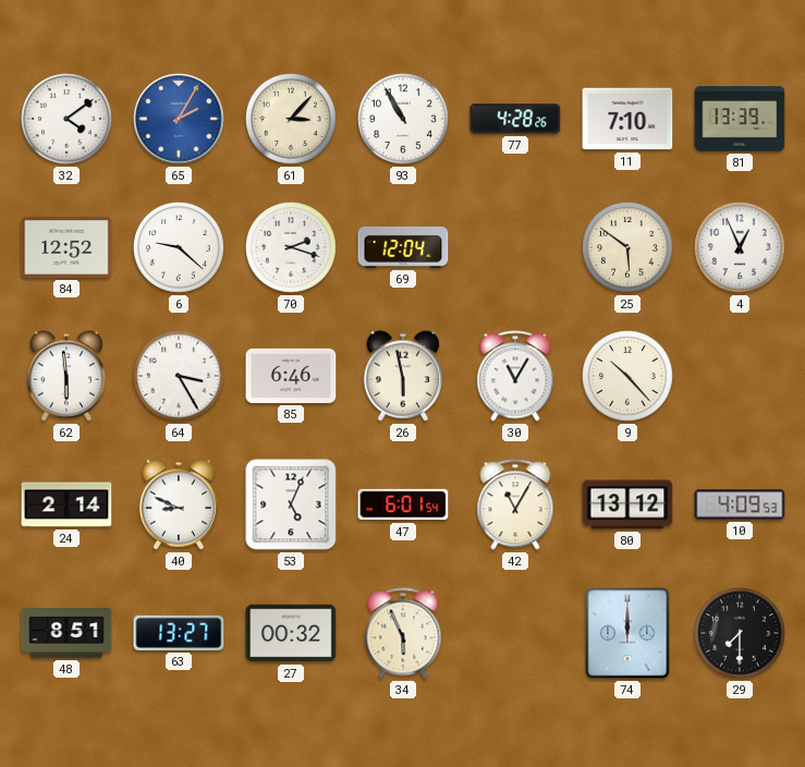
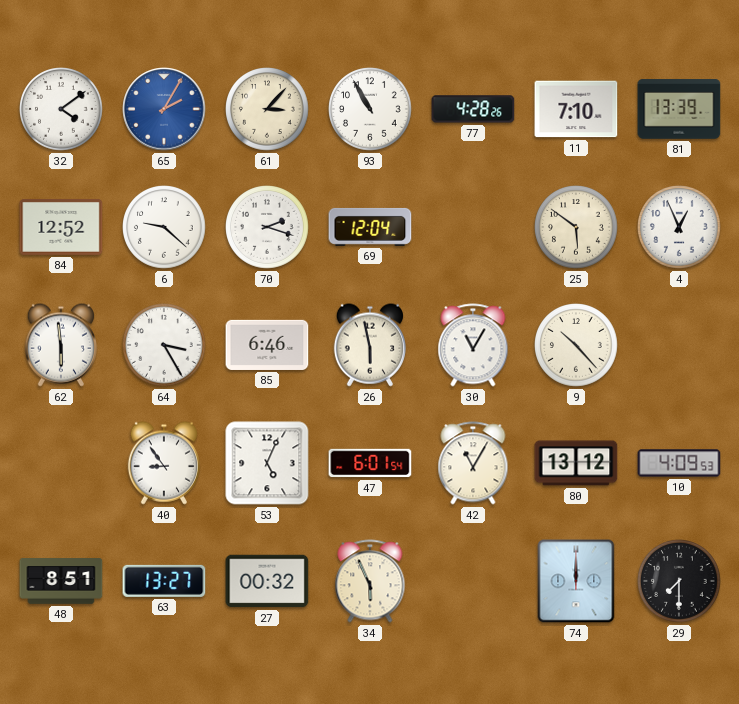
24: 2:14 -> none
40: 8:49 -> 8:54
